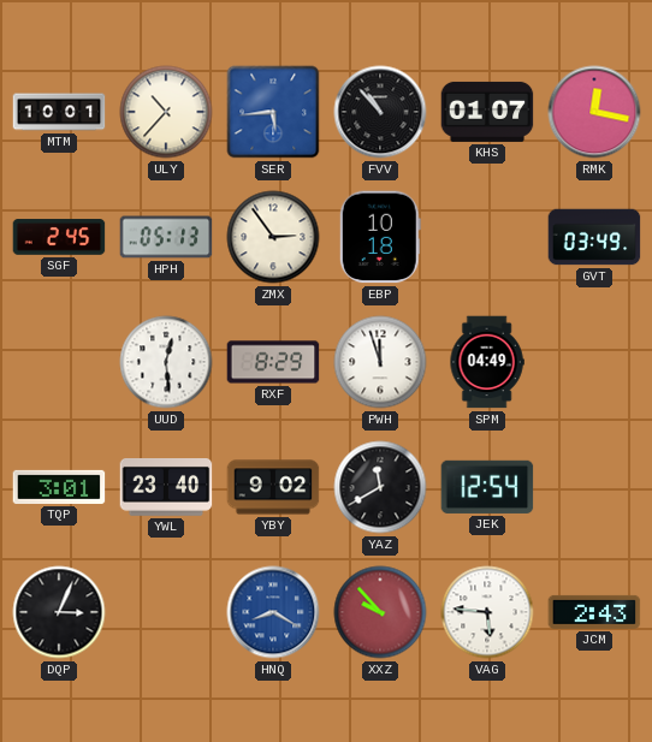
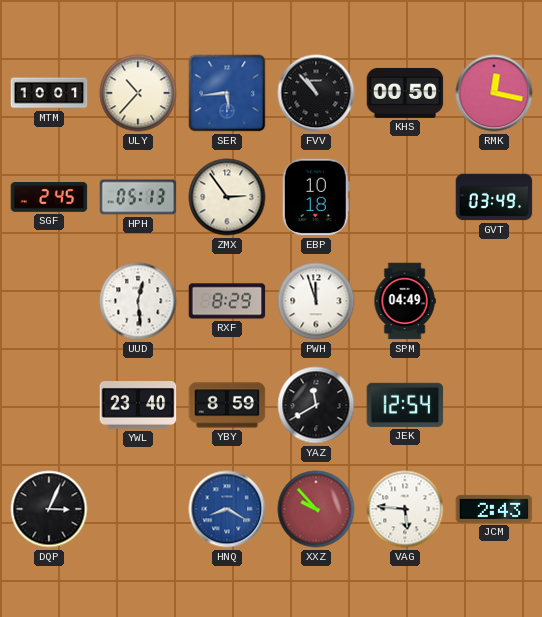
KHS: 01:07 -> 00:50
TQP: 3:01 -> none
YBY: 9:02 -> 8:59
